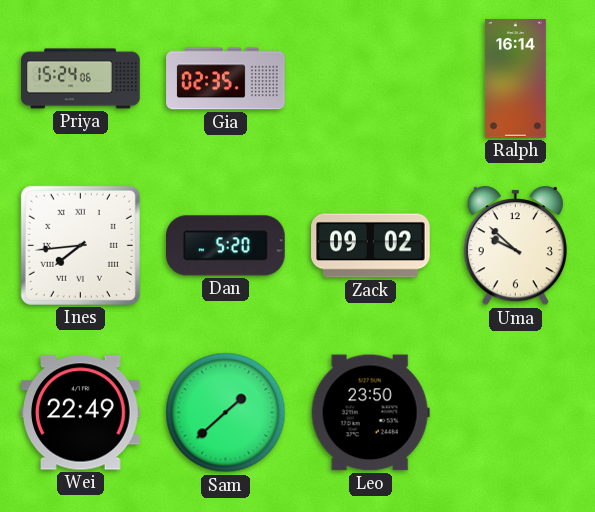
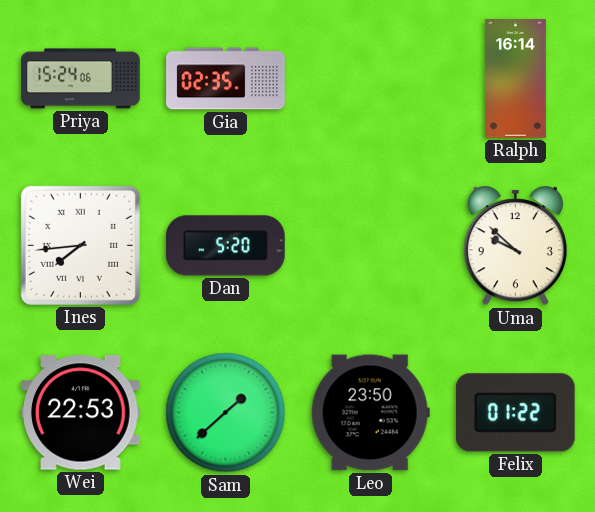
Zack: 09:02 -> none
Wei: 22:49 -> 22:53
Felix: none -> 01:22
